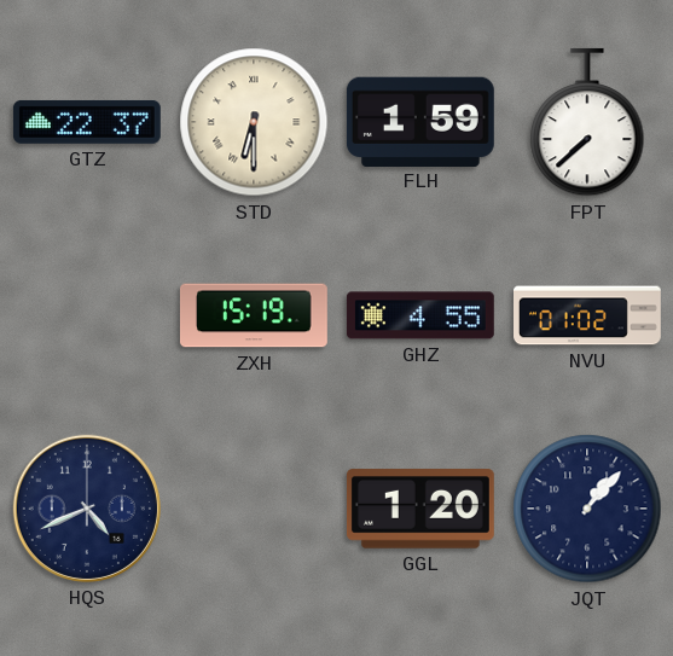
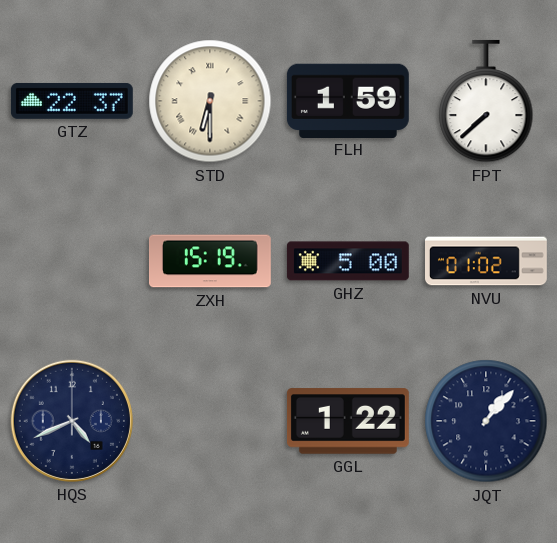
GHZ: 4:55 -> 5:00
GGL: 1:20 -> 1:22
